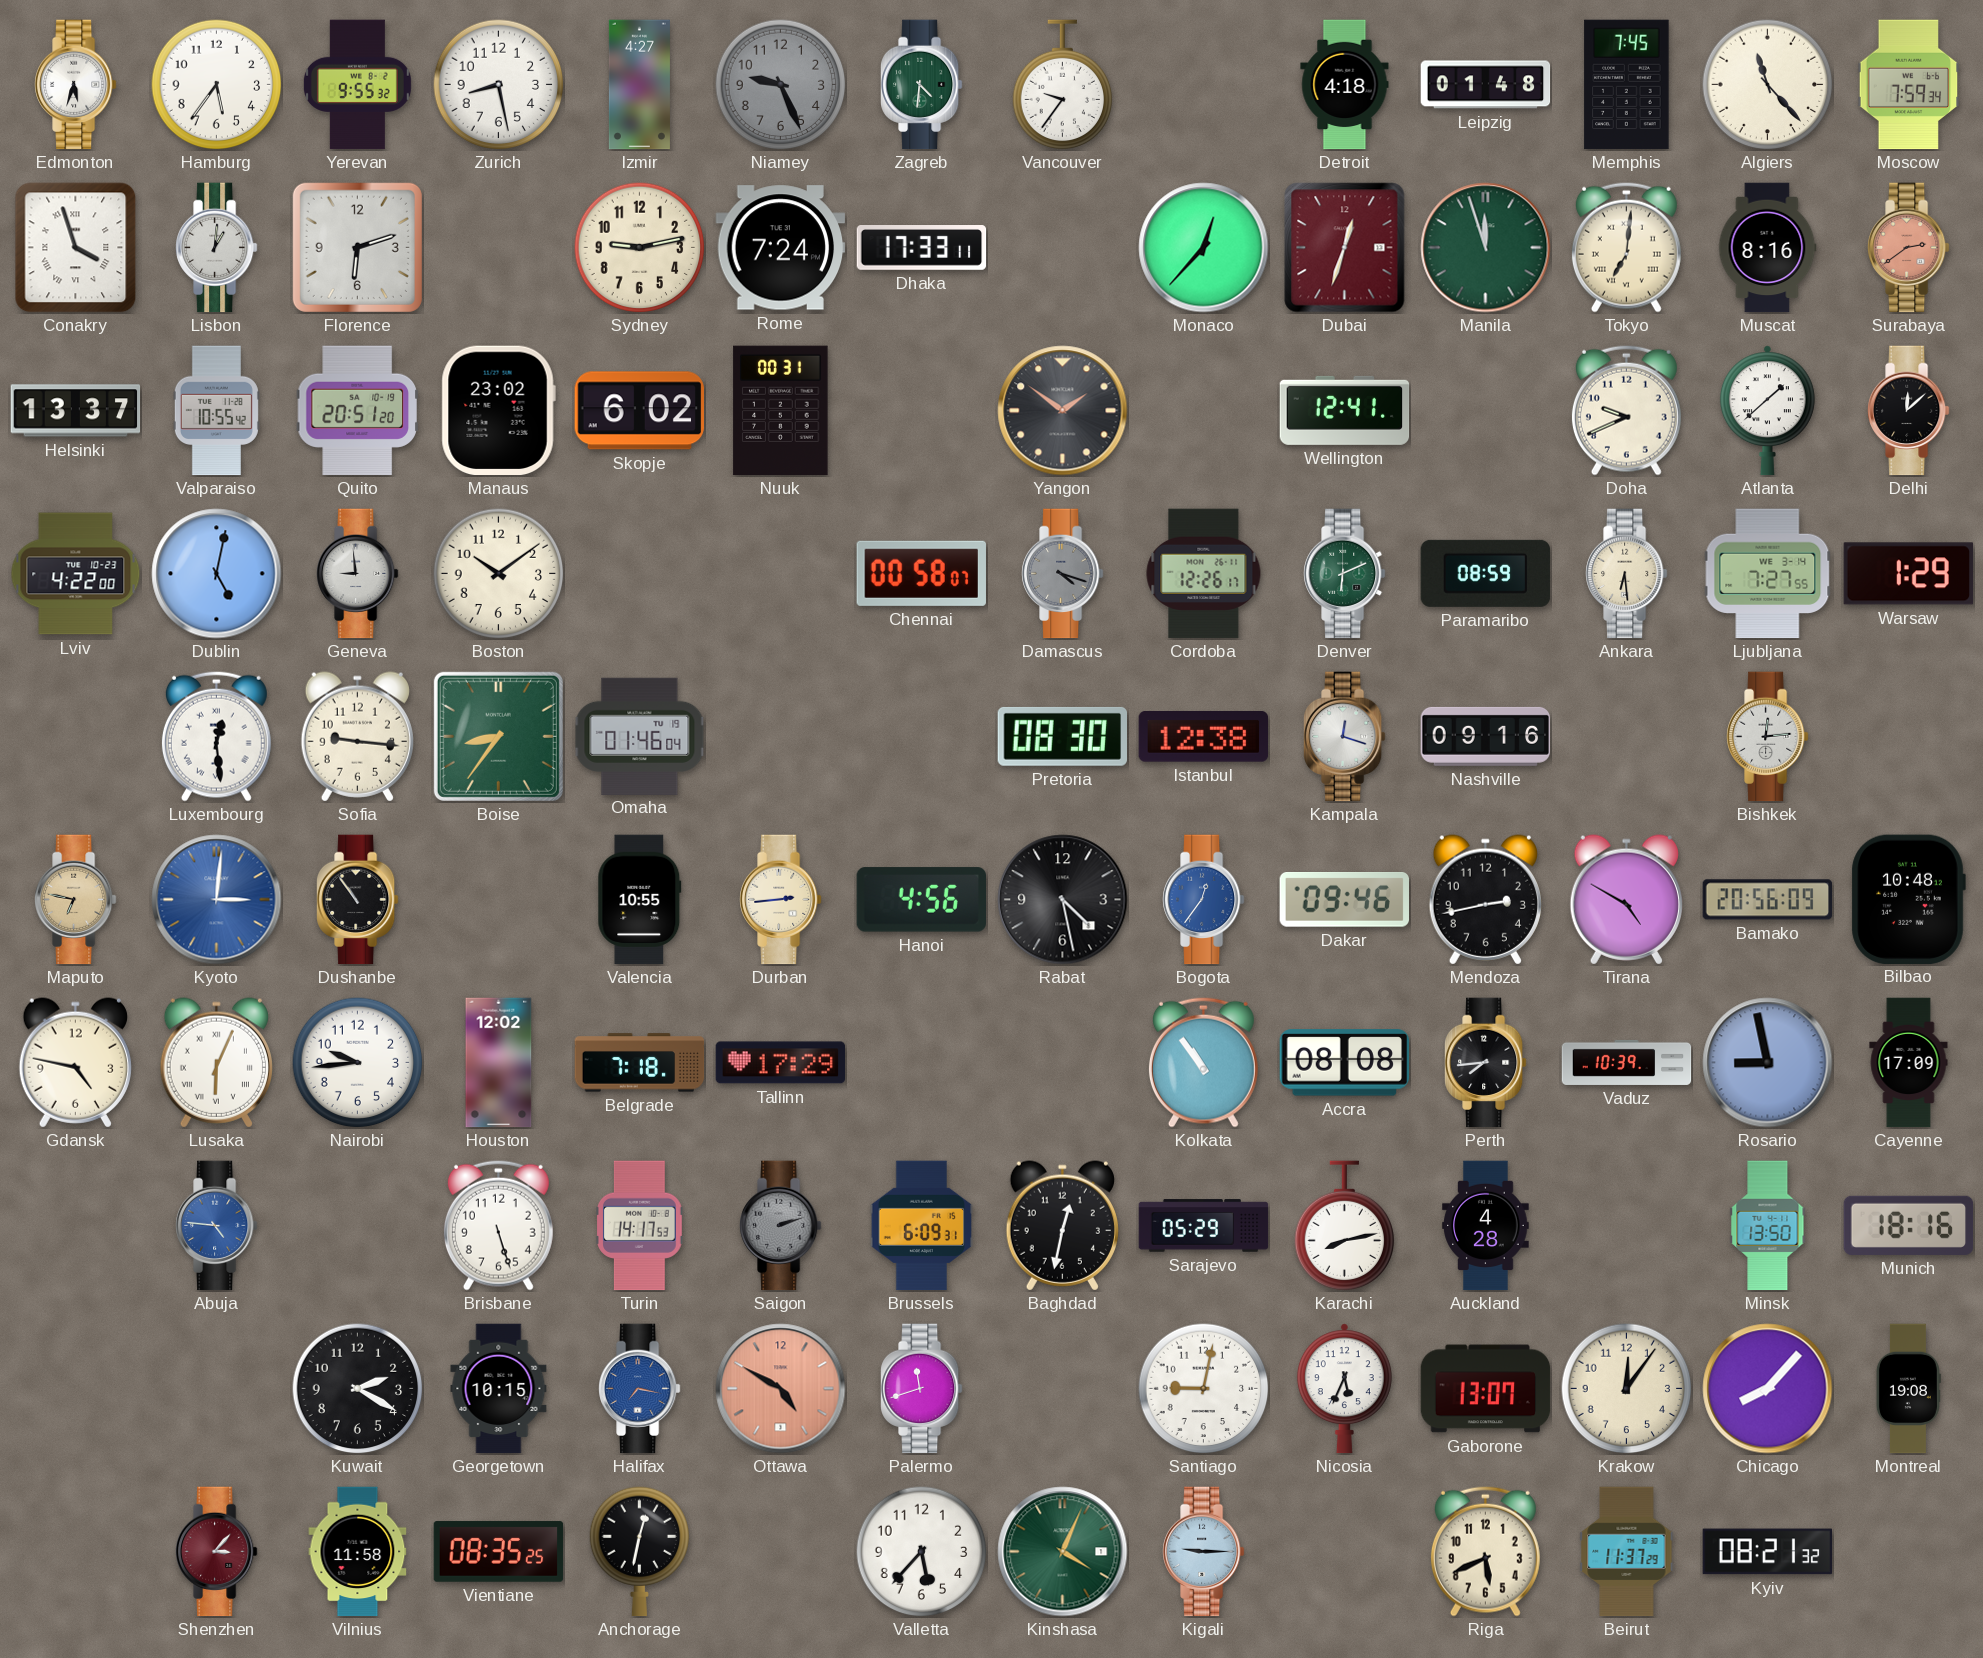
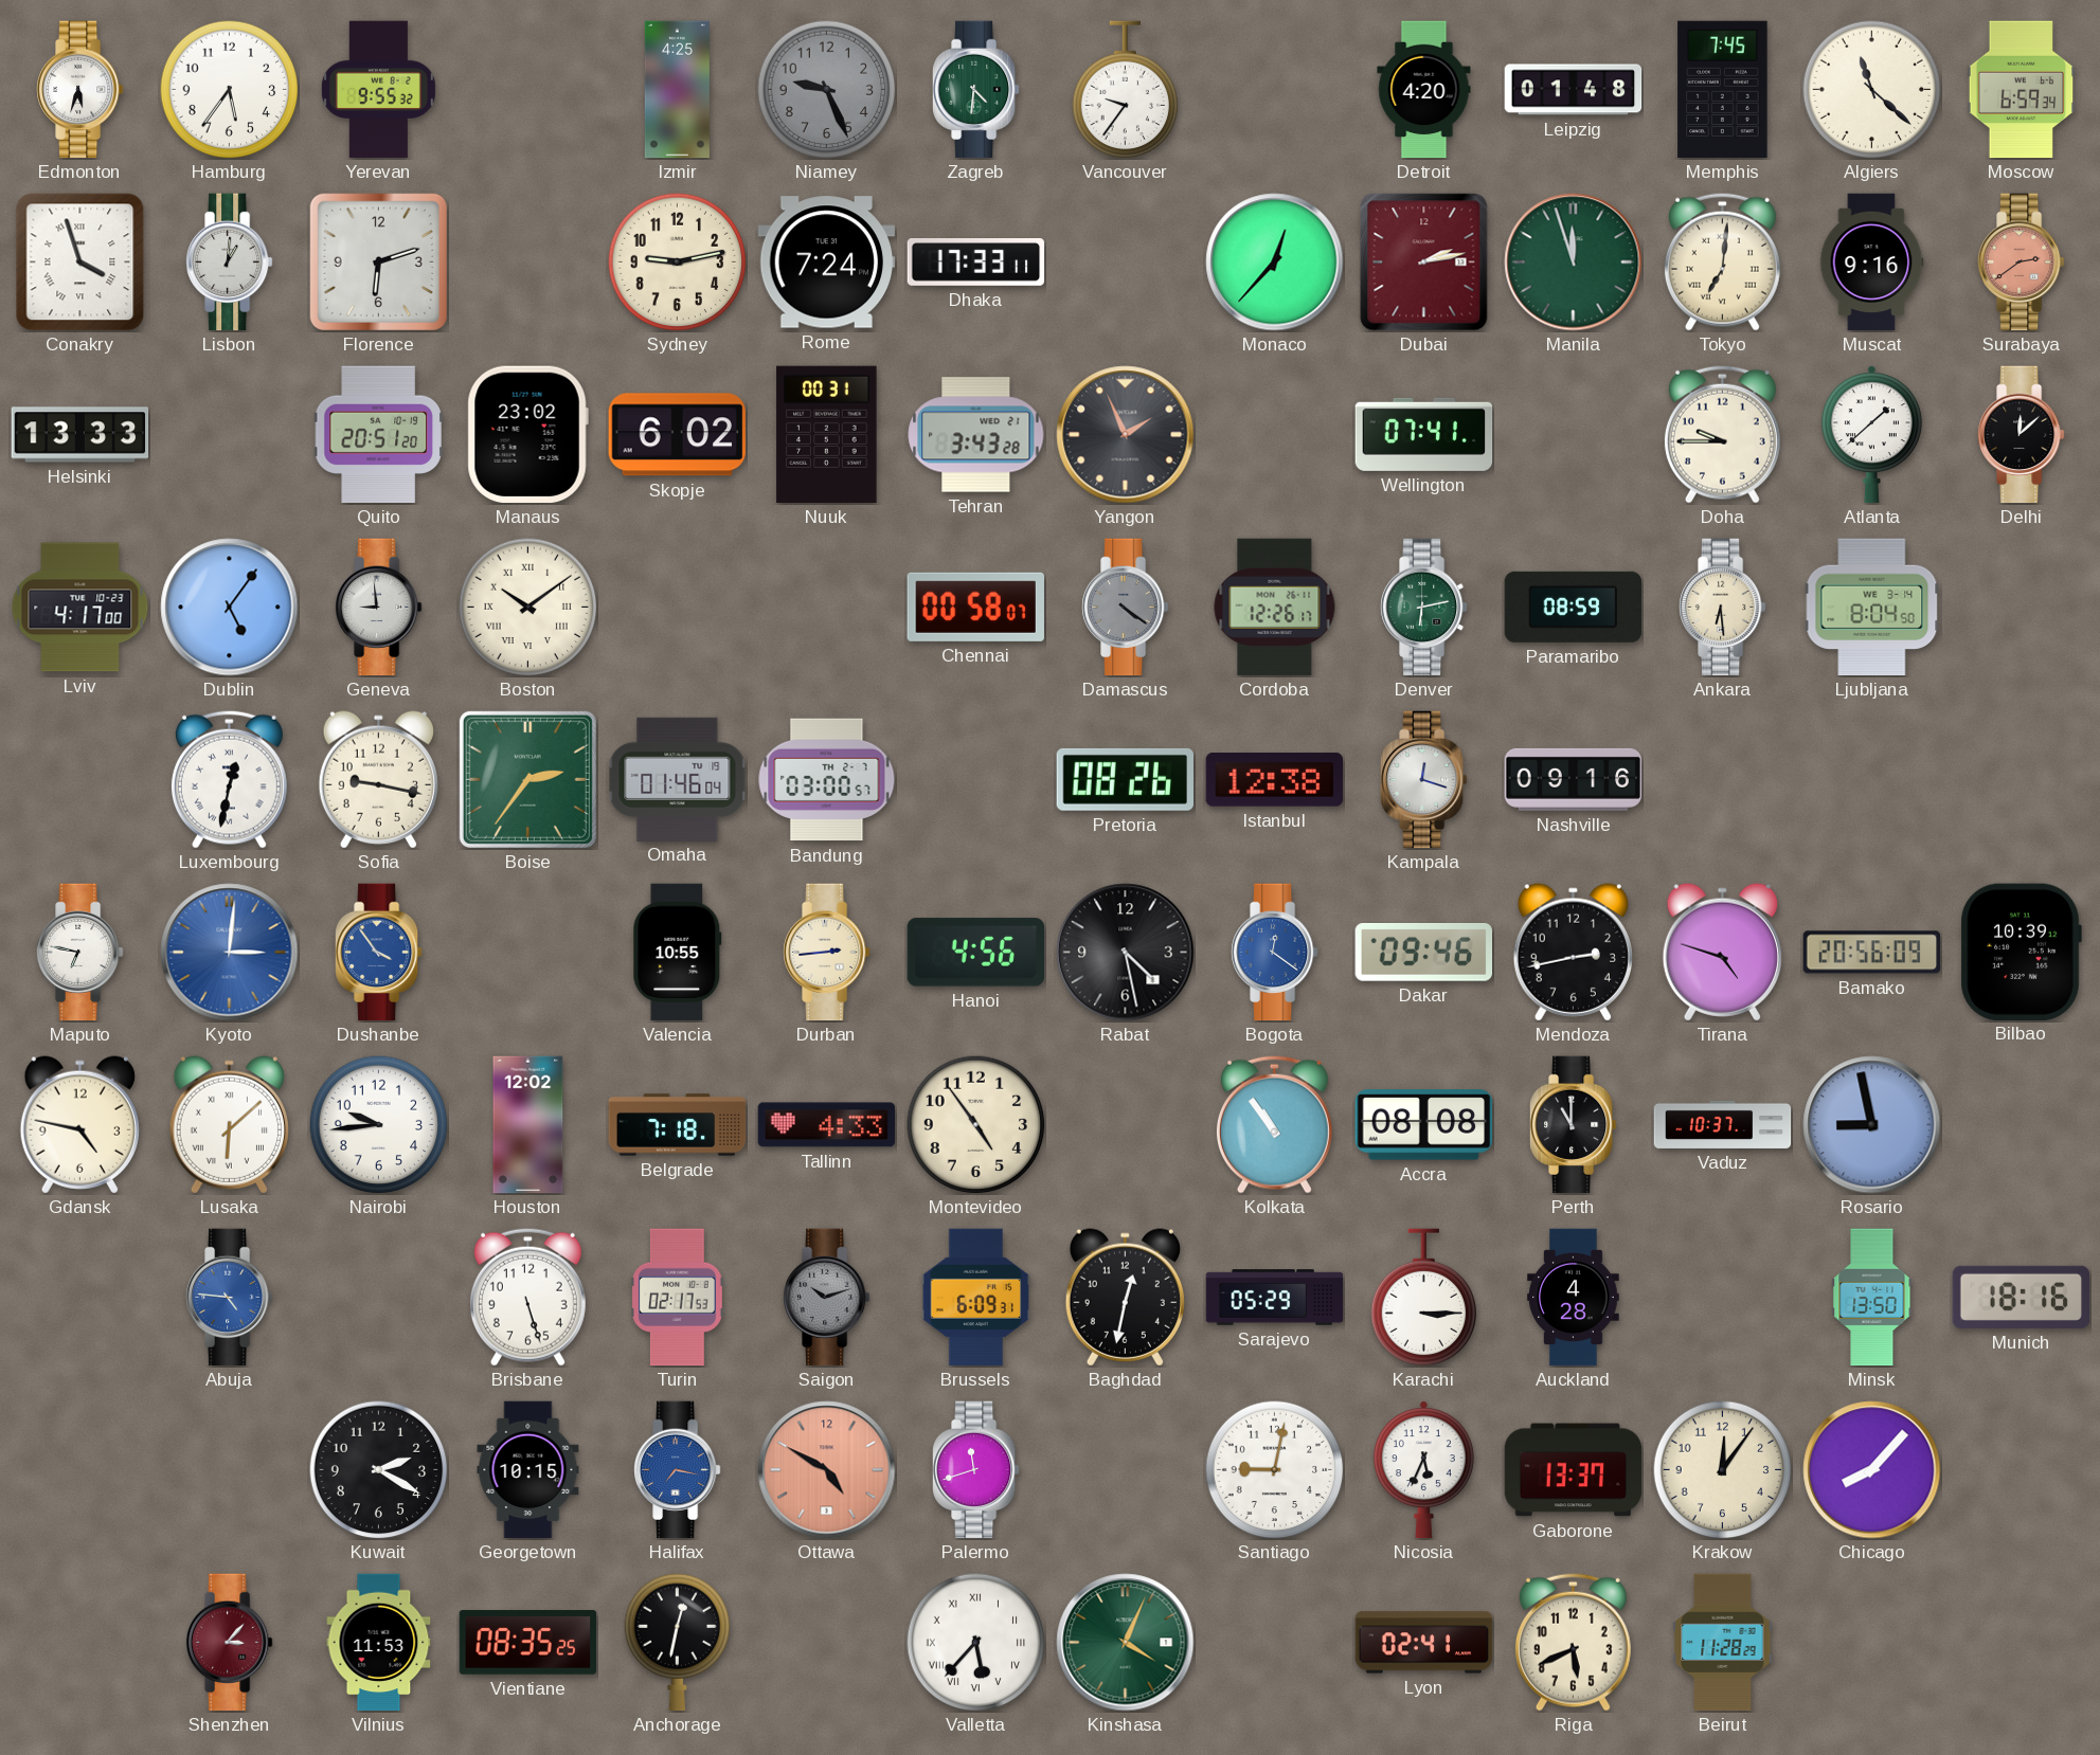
Zurich: 8:28 -> none
Izmir: 4:27 -> 4:25
Detroit: 4:18 -> 4:20
Algiers: 11:23 -> 11:22
Moscow: 7:59 -> 6:59
Dubai: 12:33 -> 2:13
Muscat: 8:16 -> 9:16
Helsinki: 13:37 -> 13:33
Valparaiso: 10:55 -> none
Tehran: none -> 3:43
Yangon: 1:51 -> 1:56
Wellington: 12:41 -> 07:41
Doha: 9:41 -> 9:45
Lviv: 4:22 -> 4:17
Dublin: 5:02 -> 5:06
Boston numerals: Arabic -> Roman
Damascus: 4:18 -> 4:21
Denver: 6:11 -> 6:13
Ljubljana: 7:27 -> 8:04
Warsaw: 1:29 -> none
Luxembourg: 12:29 -> 12:32
Sofia: 9:16 -> 9:17
Boise: 8:36 -> 2:36
Bandung: none -> 03:00
Pretoria: 08:30 -> 08:26
Bishkek: 12:14 -> none
Maputo dial: champagne -> white
Dushanbe: 10:54 -> 3:54
Dushanbe dial: black -> blue
Bogota: 12:36 -> 12:21
Tirana: 4:50 -> 4:48
Bilbao: 10:48 -> 10:39
Lusaka: 6:04 -> 6:08
Tallinn: 17:29 -> 4:33
Montevideo: none -> 4:54
Perth: 7:44 -> 11:00
Vaduz: 10:39 -> 10:37
Cayenne: 17:09 -> none
Turin: 14:17 -> 02:17
Saigon: 2:12 -> 10:12
Karachi: 8:13 -> 3:15
Gaborone: 13:07 -> 13:37
Montreal: 19:08 -> none
Vilnius: 11:58 -> 11:53
Valletta numerals: Arabic -> Roman
Kigali: 9:15 -> none
Lyon: none -> 02:41
Beirut: 11:37 -> 11:28
Kyiv: 08:21 -> none
